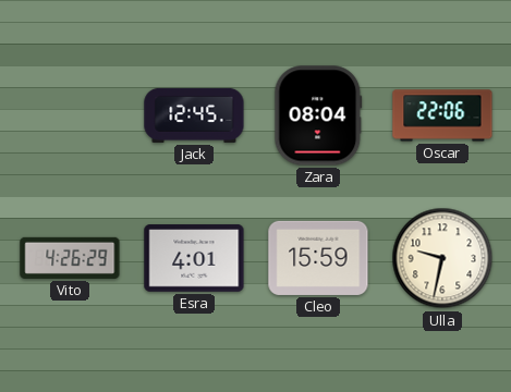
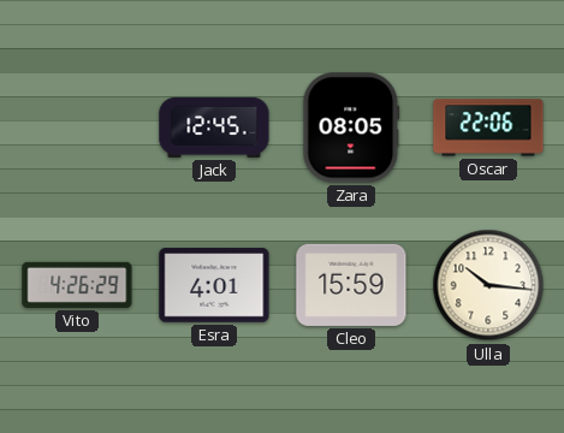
Zara: 08:04 -> 08:05
Ulla: 9:32 -> 10:16
